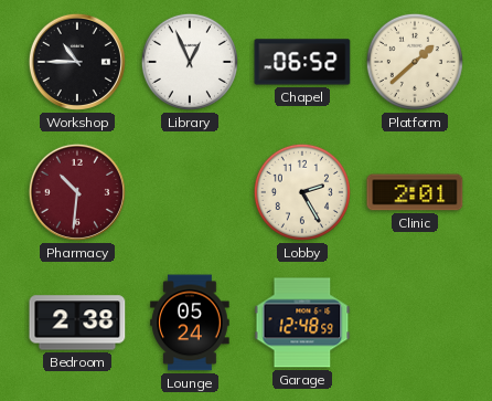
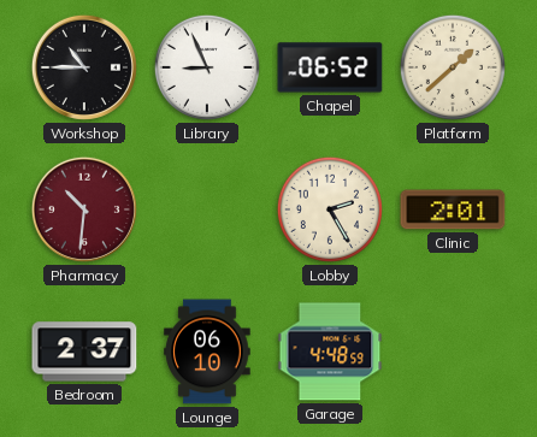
Library: 12:56 -> 8:56
Bedroom: 2:38 -> 2:37
Lounge: 05:24 -> 06:10
Garage: 12:48 -> 4:48
